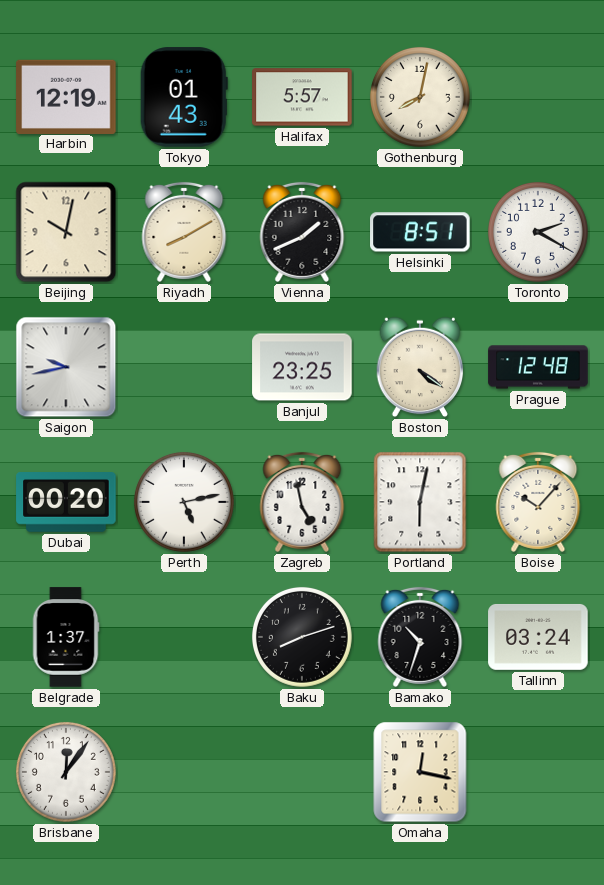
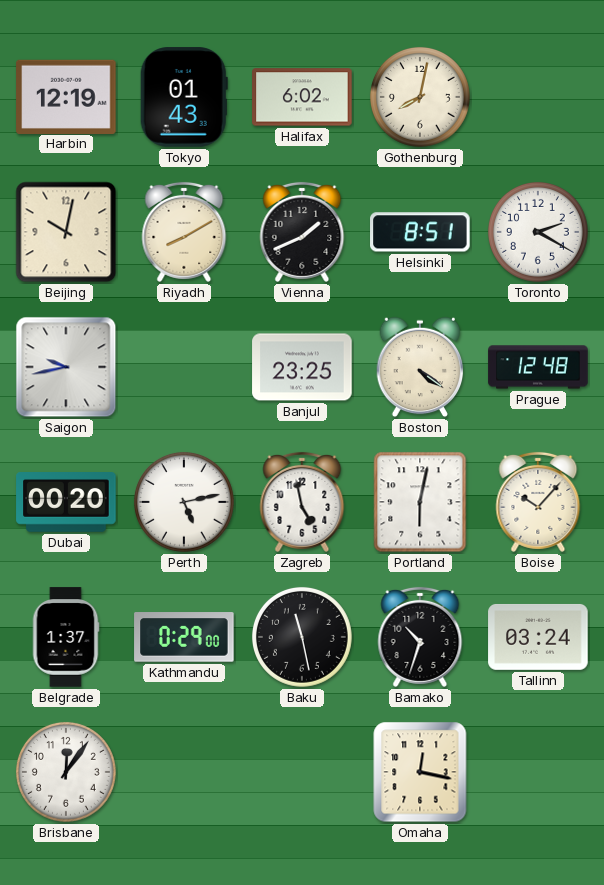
Halifax: 5:57 -> 6:02
Kathmandu: none -> 0:29
Baku: 8:12 -> 11:28
